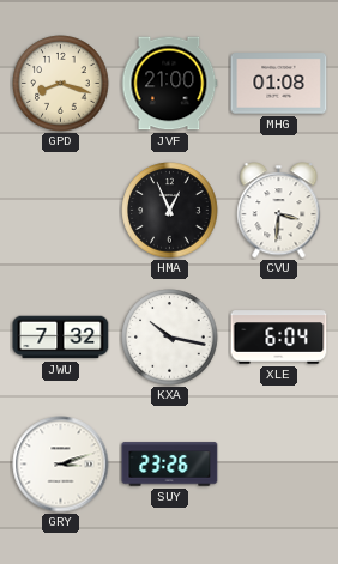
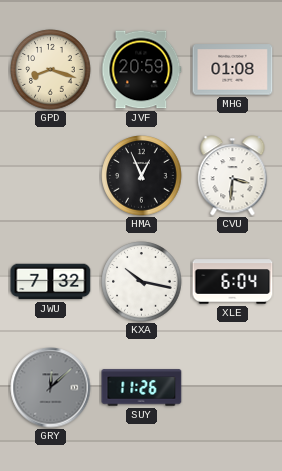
JVF: 21:00 -> 20:59
GRY: 3:12 -> 12:08
GRY dial: white -> grey
SUY: 23:26 -> 11:26
